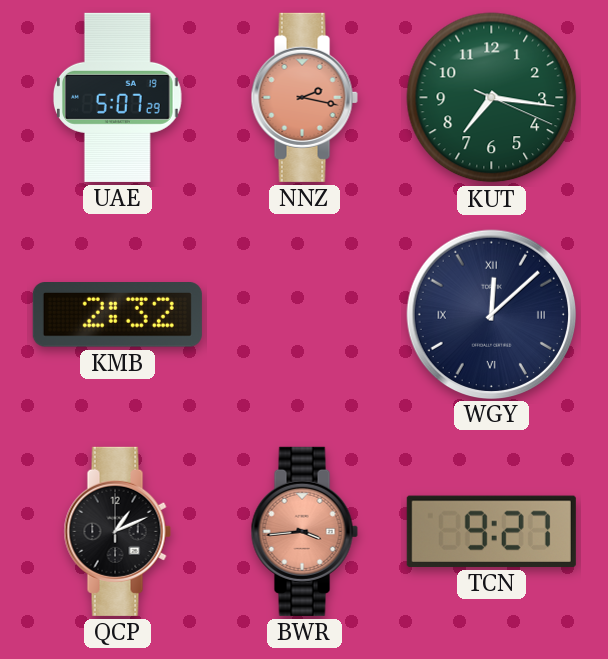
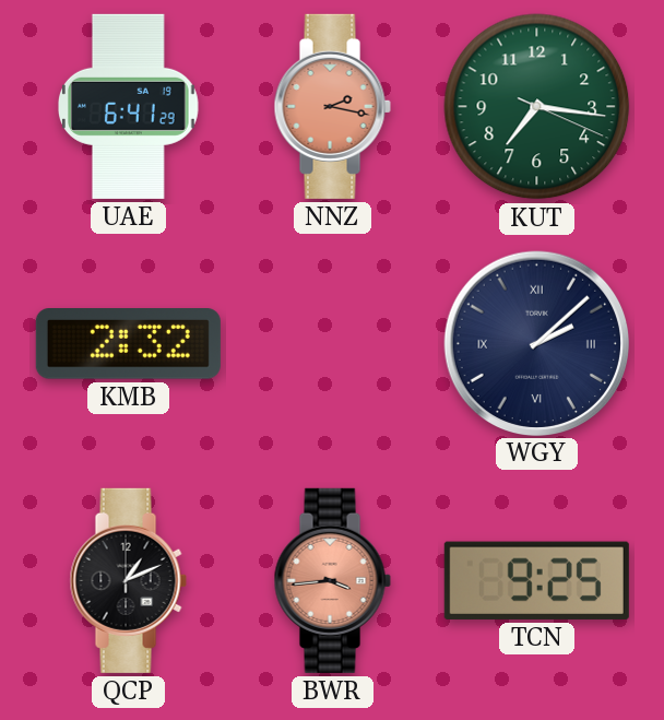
UAE: 5:07 -> 6:41
WGY: 12:08 -> 2:08
TCN: 9:27 -> 9:25
